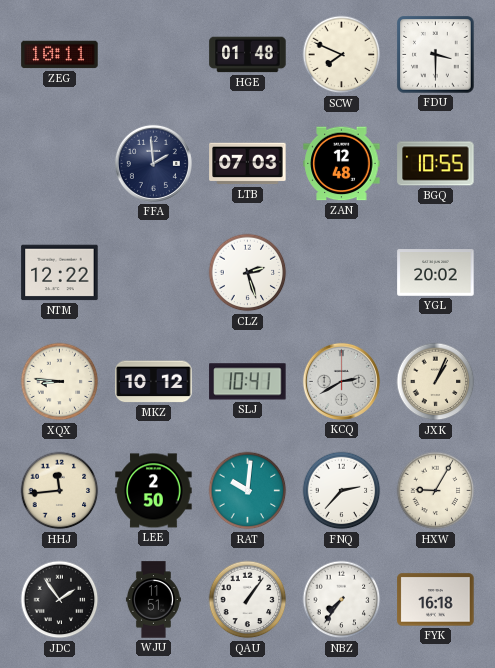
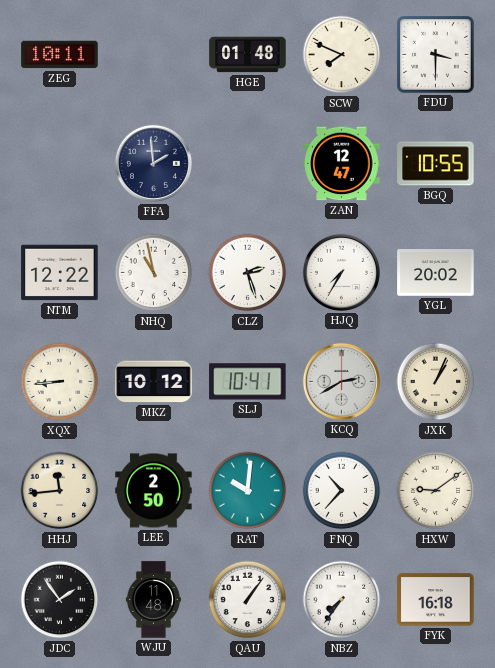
LTB: 07:03 -> none
ZAN: 12:48 -> 12:47
NHQ: none -> 10:58
HJQ: none -> 7:35
XQX: 8:46 -> 8:44
FNQ: 2:37 -> 10:37
HXW: 9:05 -> 9:09
WJU: 11:51 -> 11:48
